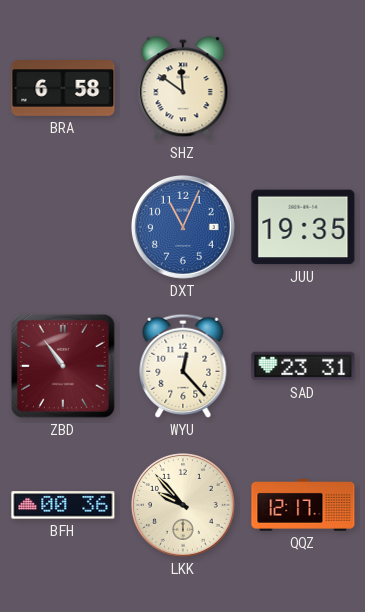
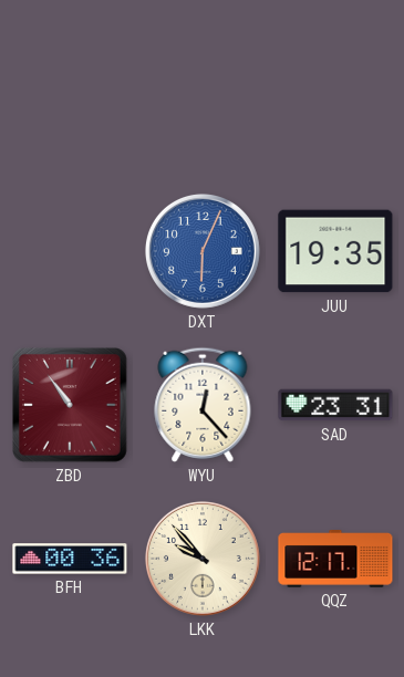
BRA: 6:58 -> none
SHZ: 11:51 -> none
DXT: 11:04 -> 6:04
